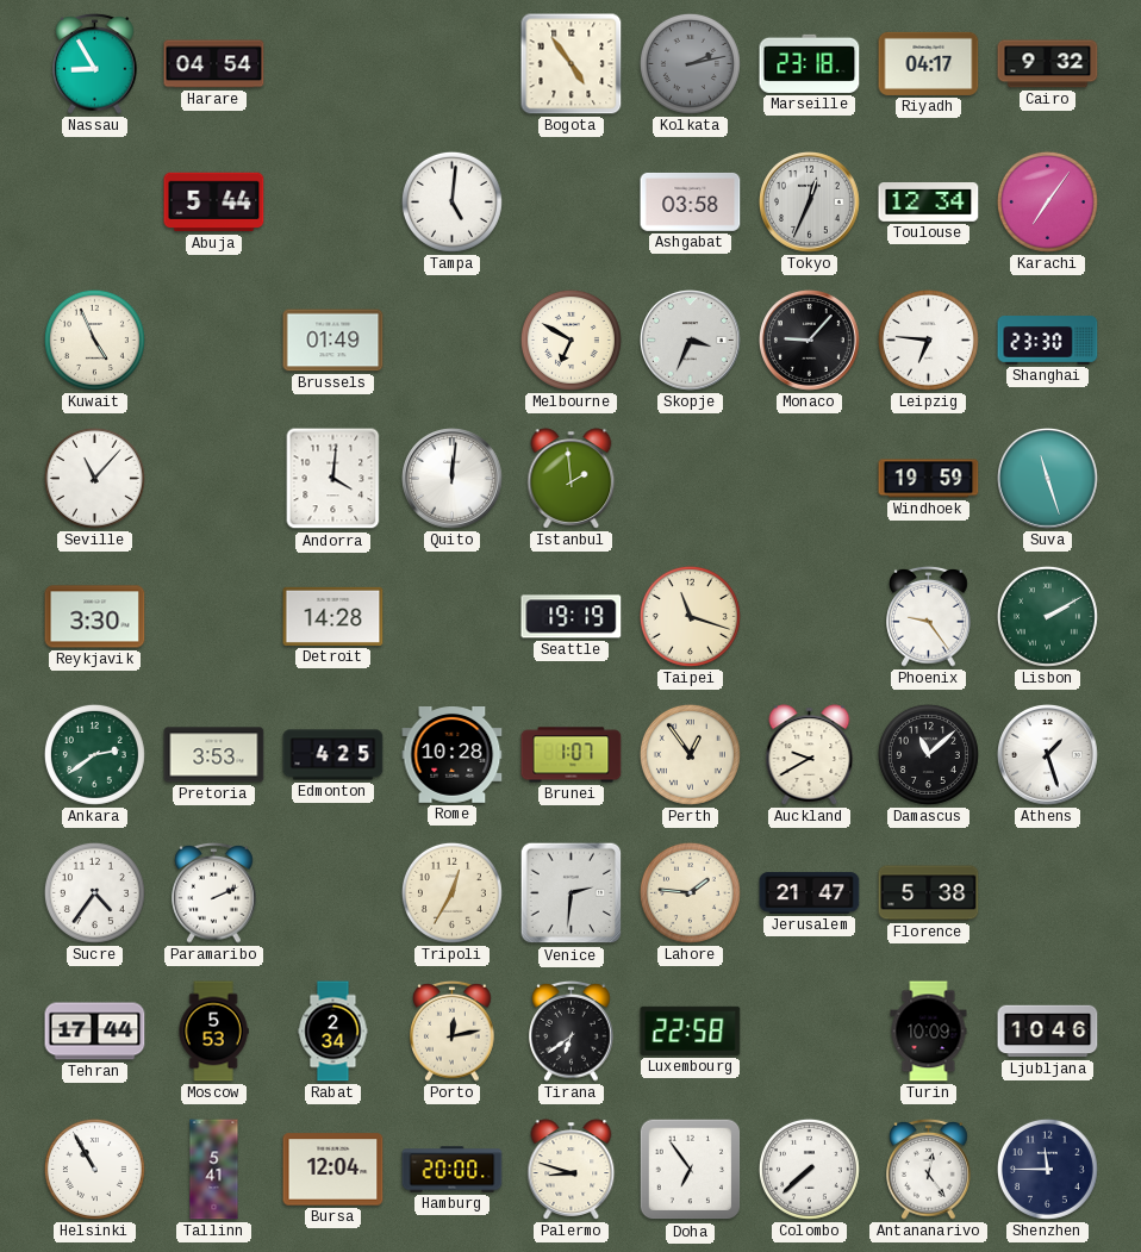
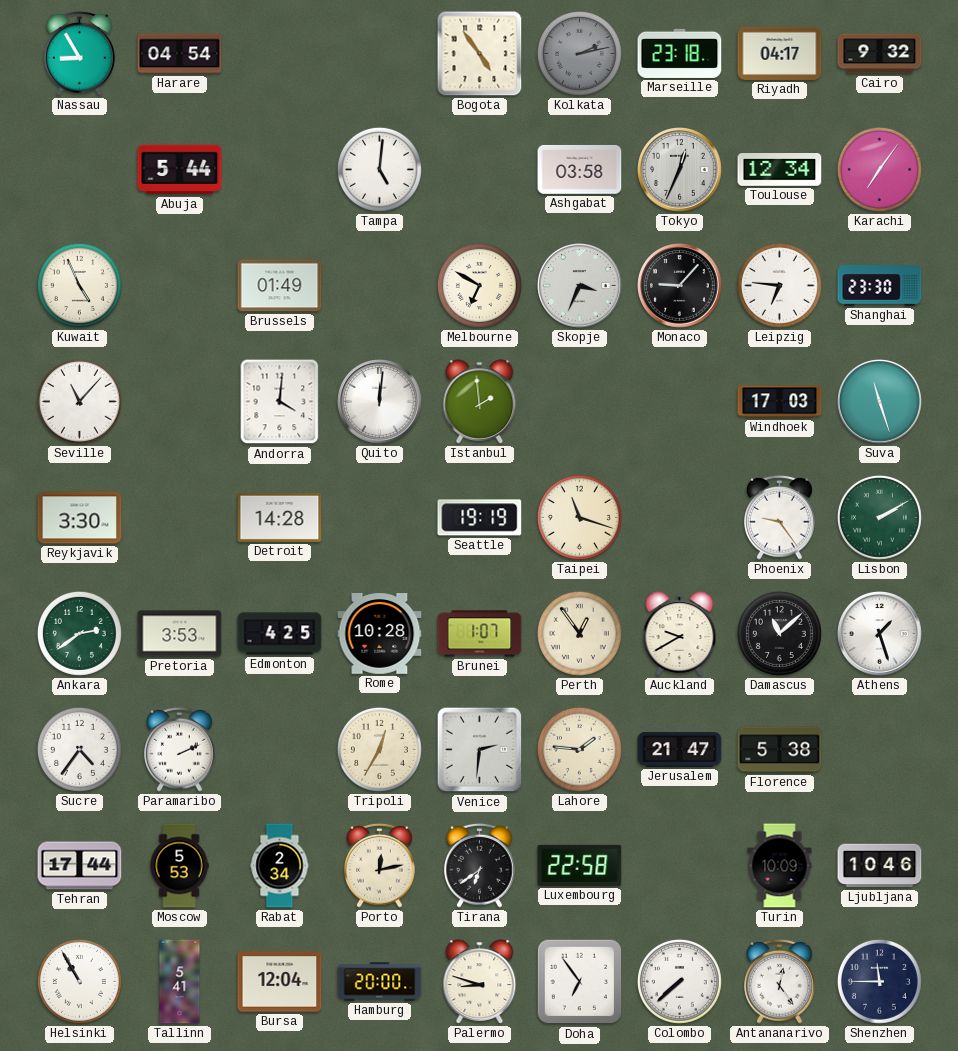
Windhoek: 19:59 -> 17:03
